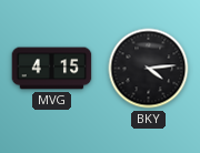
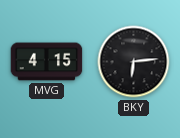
BKY: 4:14 -> 6:14
